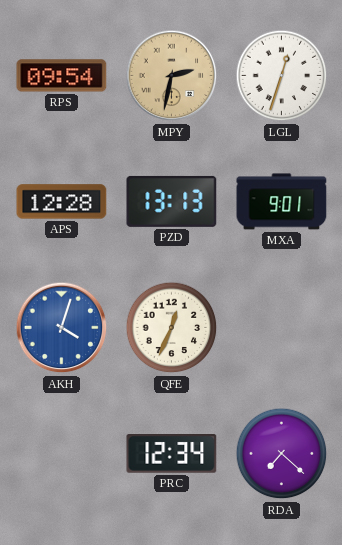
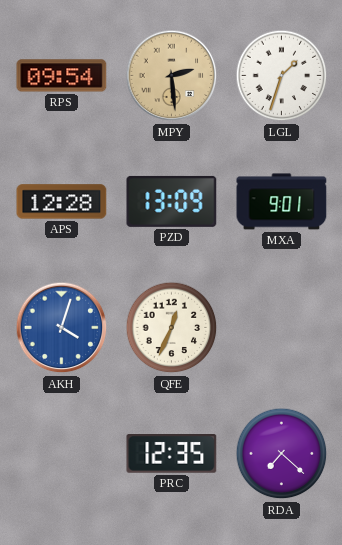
MPY: 2:32 -> 2:29
LGL: 12:33 -> 1:33
PZD: 13:13 -> 13:09
PRC: 12:34 -> 12:35
